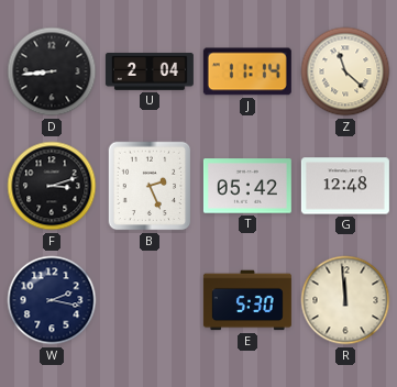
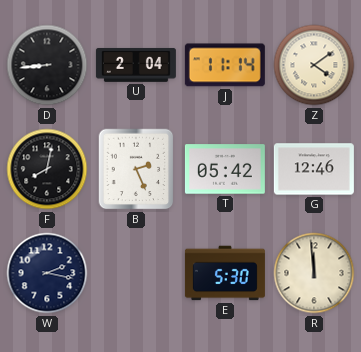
Z: 11:22 -> 4:09
F: 3:12 -> 8:02
G: 12:48 -> 12:46
